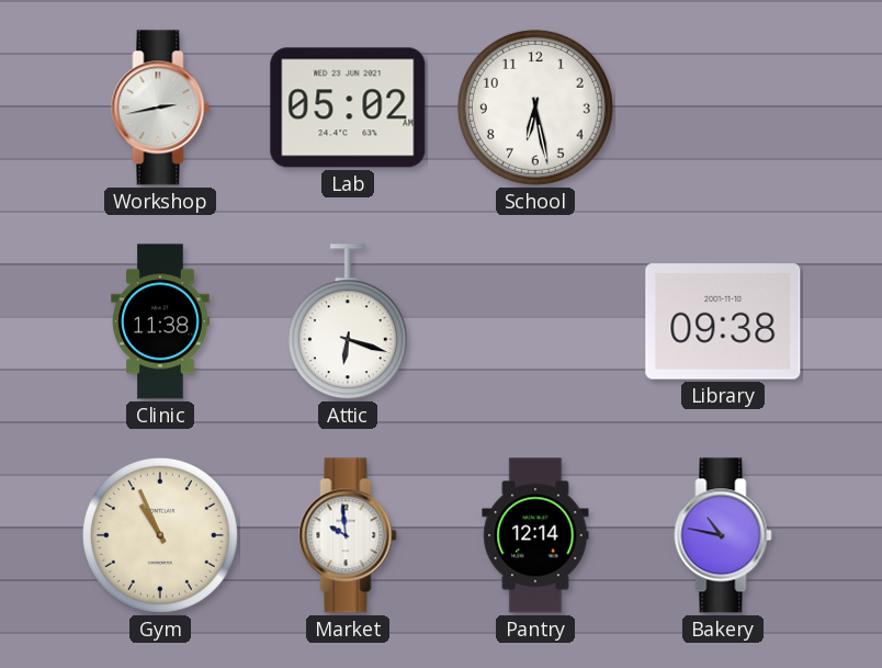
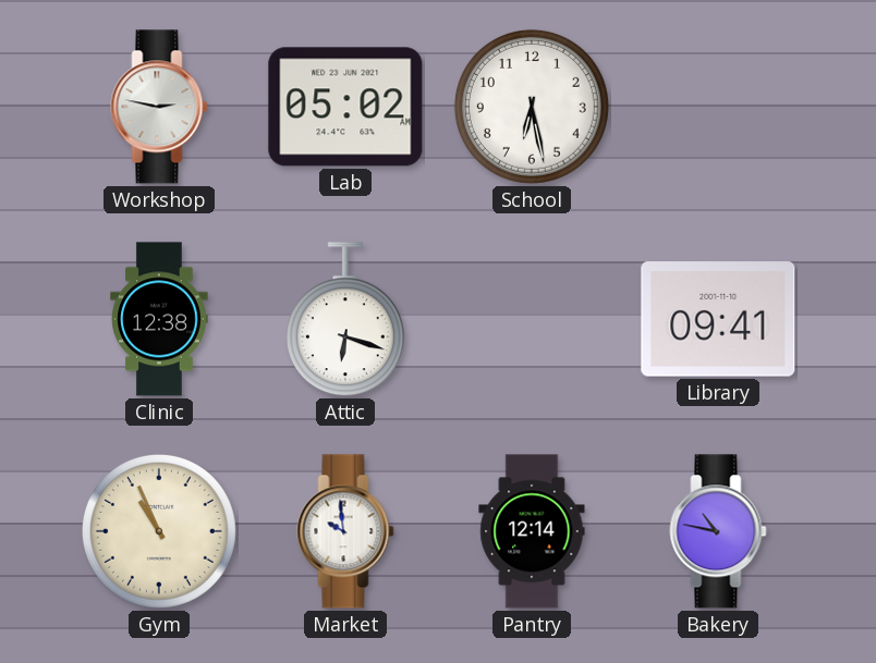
Workshop: 2:43 -> 2:47
Clinic: 11:38 -> 12:38
Library: 09:38 -> 09:41
